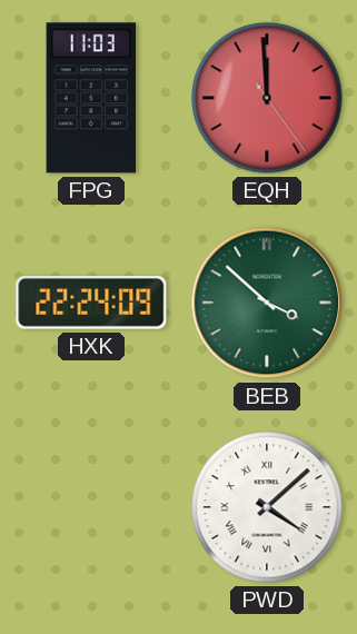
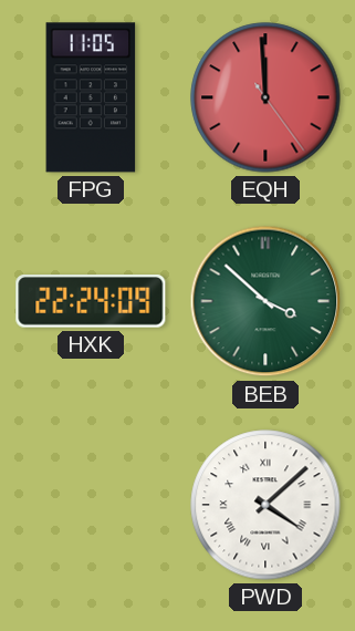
FPG: 11:03 -> 11:05
